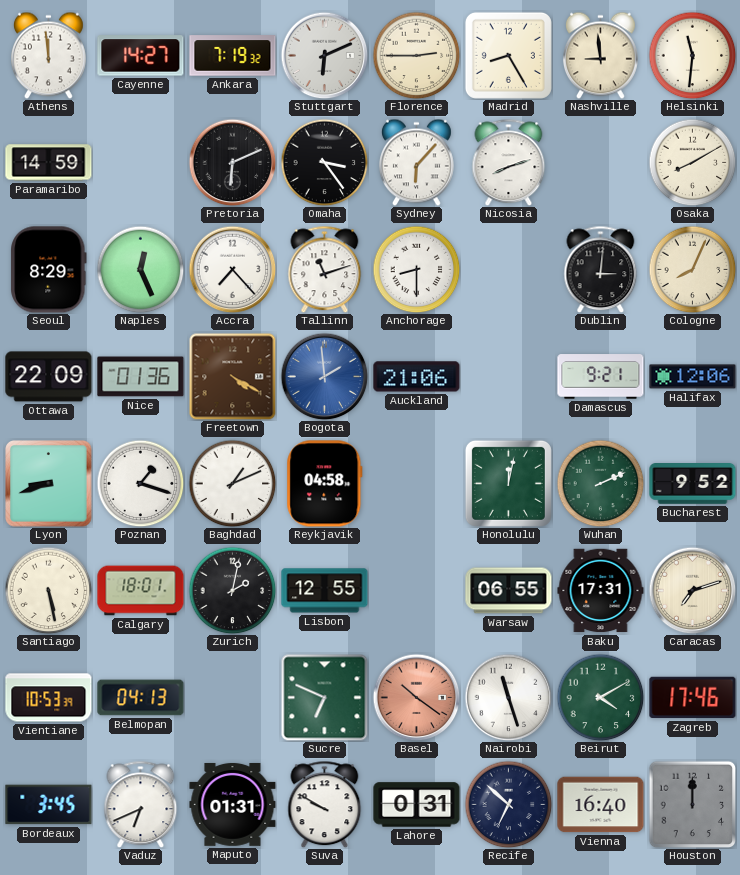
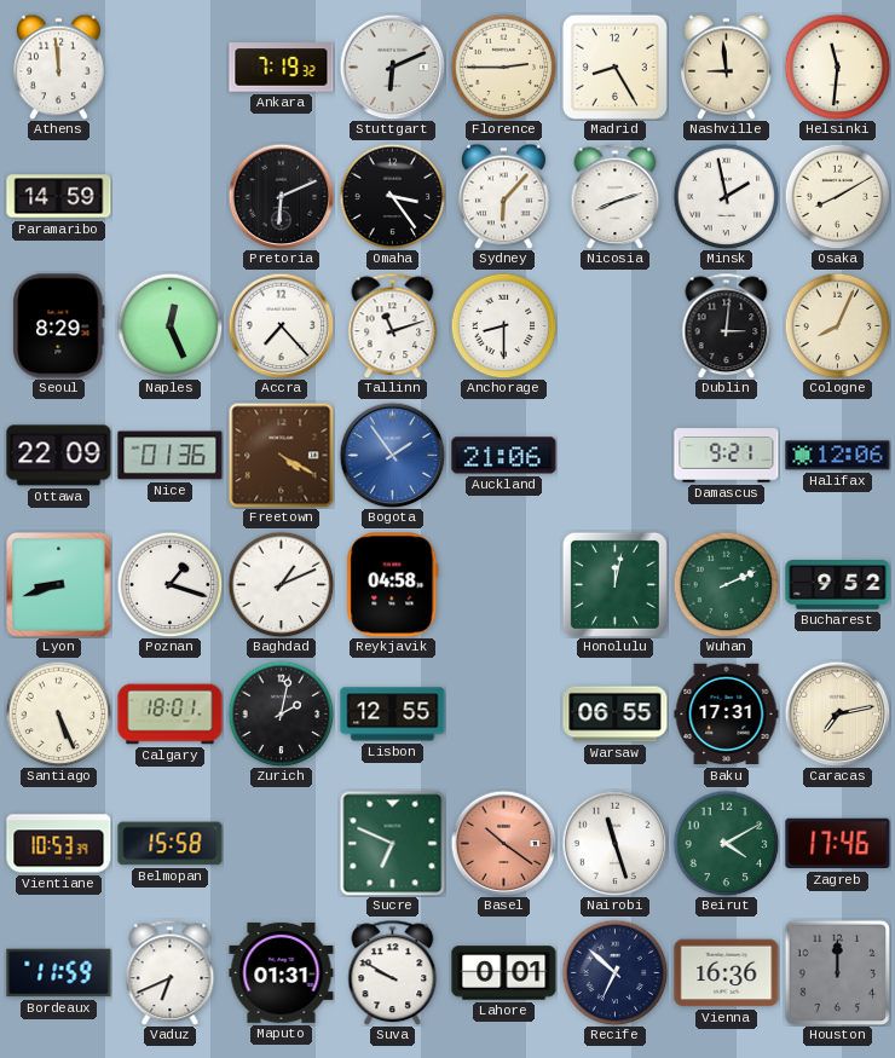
Cayenne: 14:27 -> none
Minsk: none -> 1:58
Bogota: 1:59 -> 1:54
Santiago: 5:28 -> 5:26
Caracas: 7:12 -> 7:13
Belmopan: 04:13 -> 15:58
Bordeaux: 3:45 -> 11:59
Lahore: 0:31 -> 0:01
Vienna: 16:40 -> 16:36
